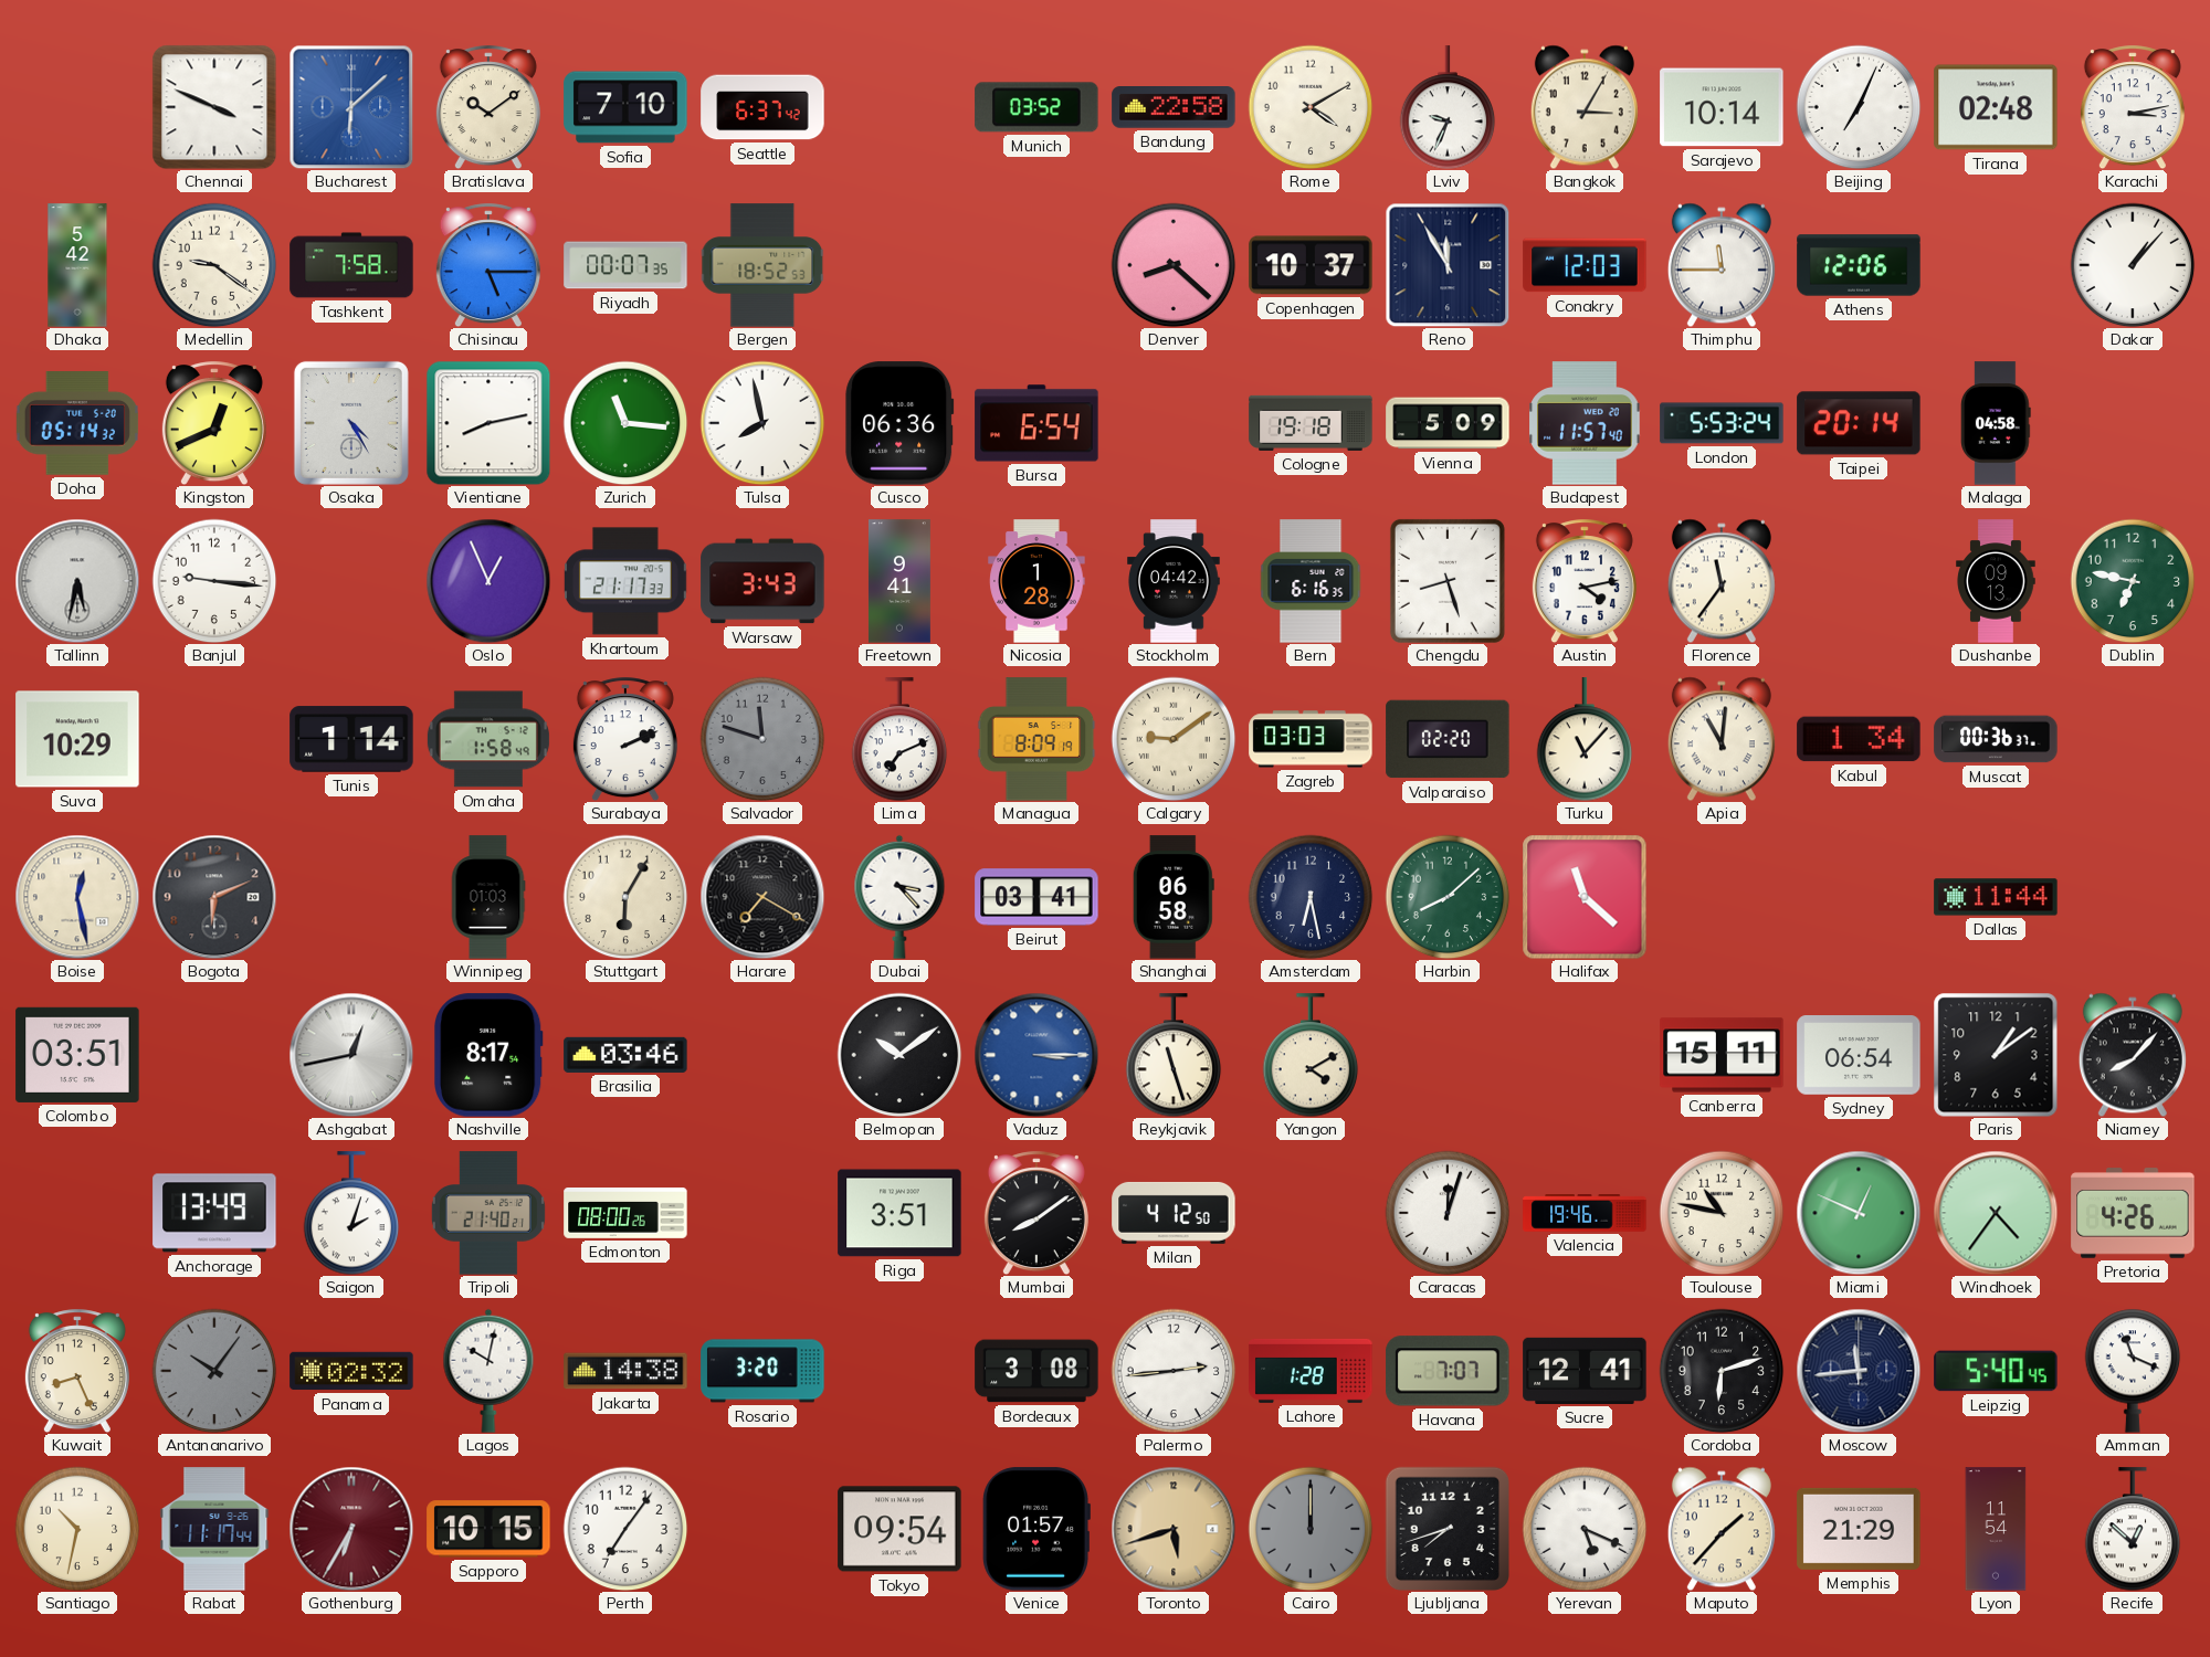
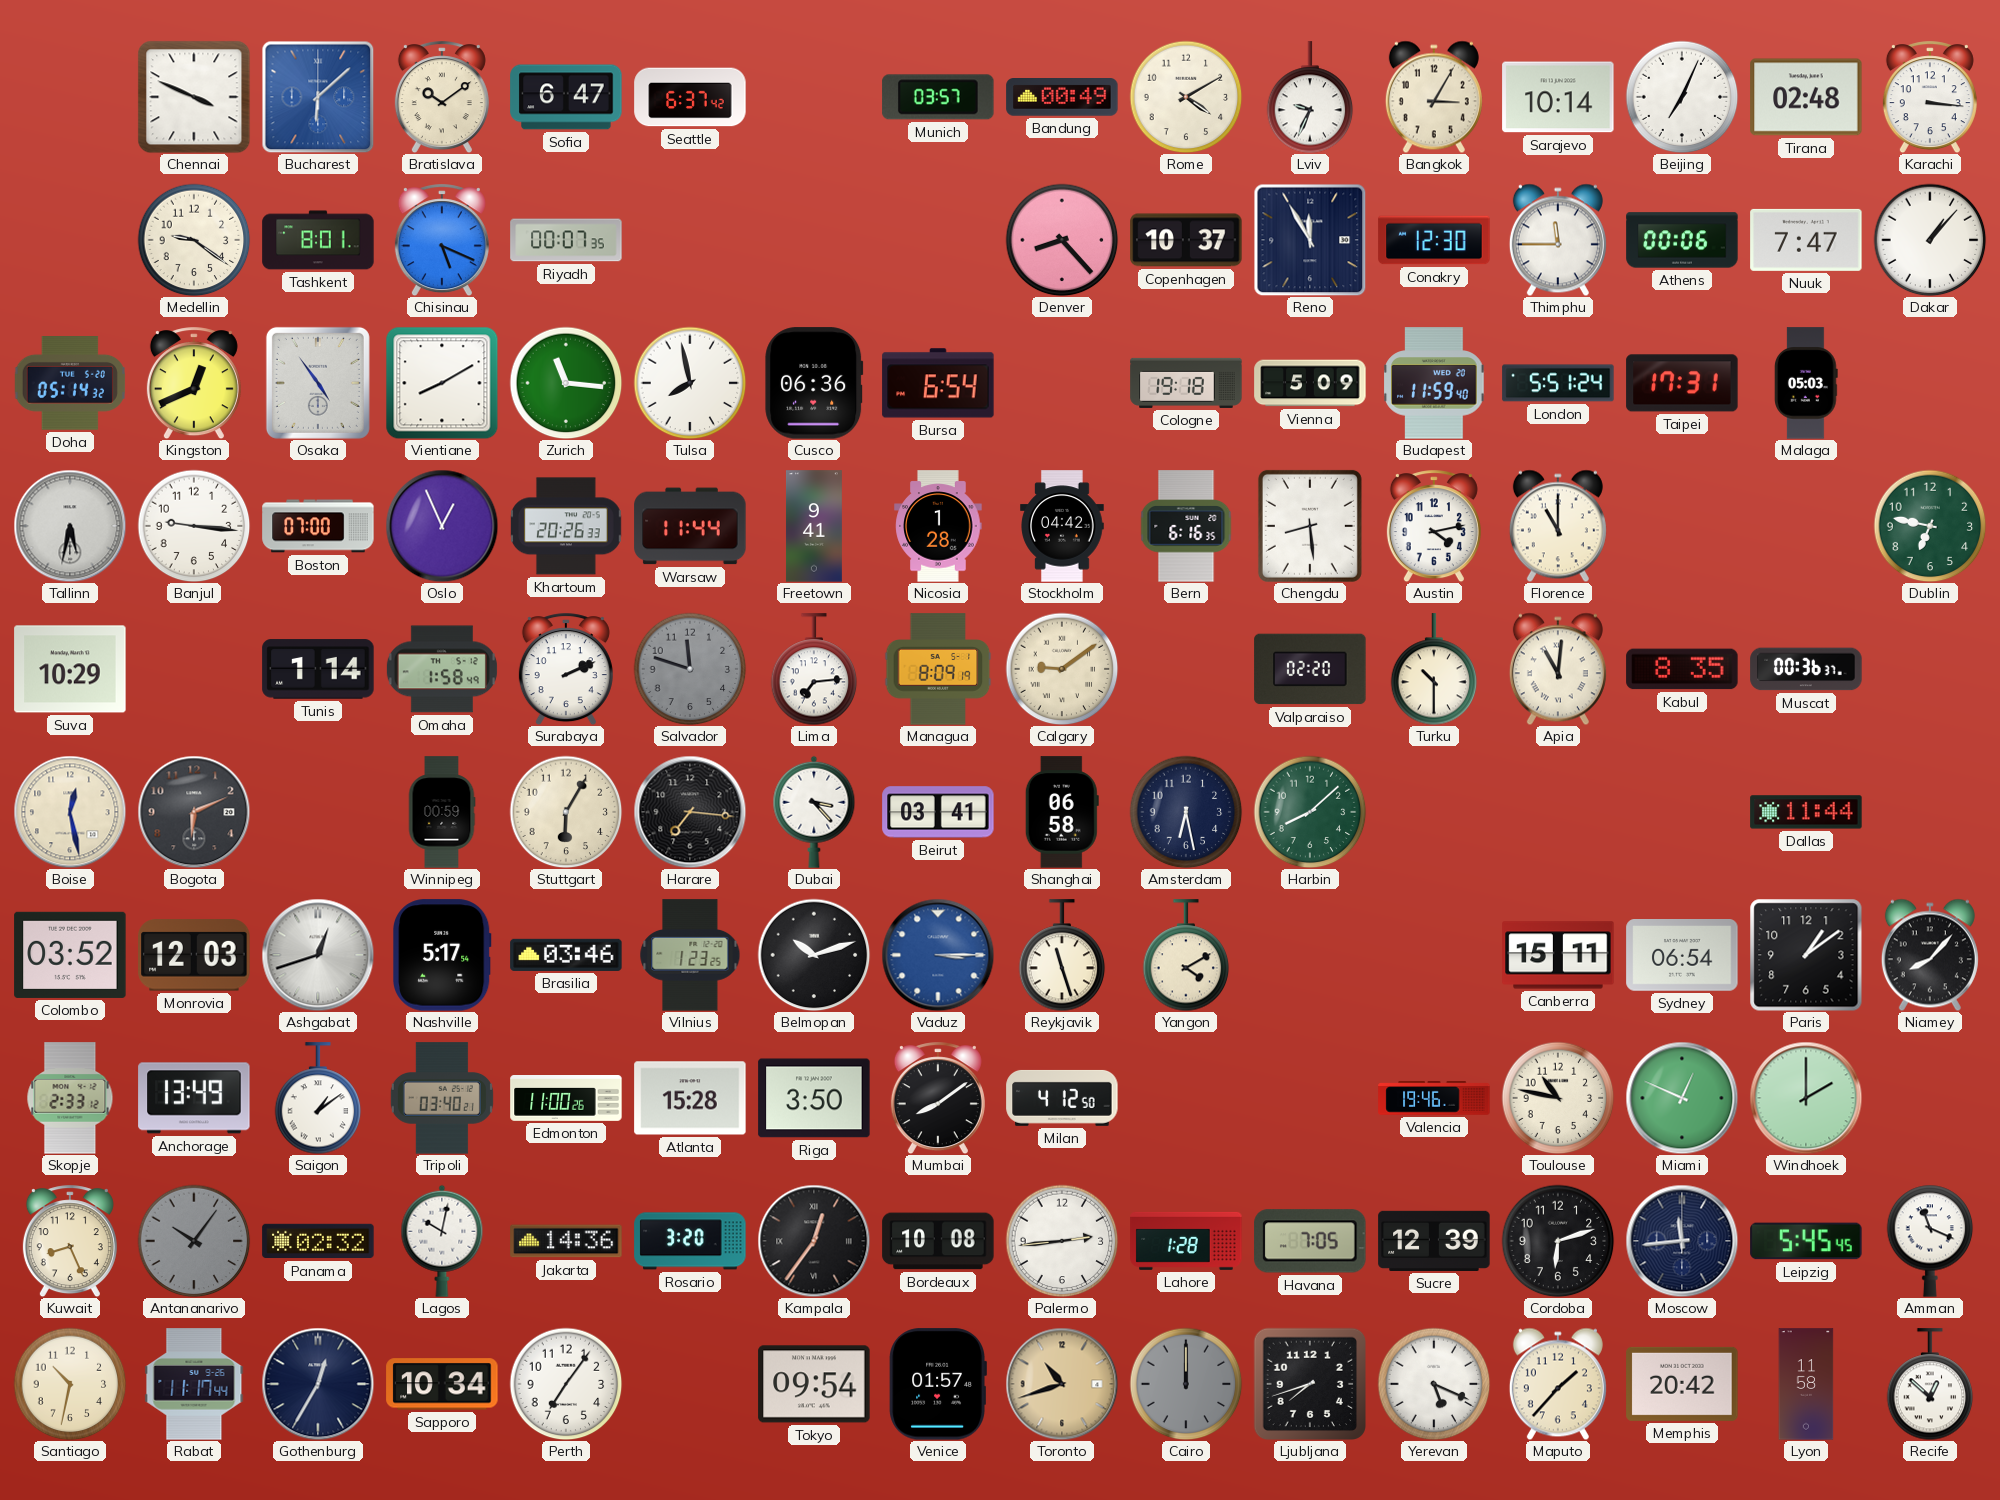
Sofia: 7:10 -> 6:47
Munich: 03:52 -> 03:57
Bandung: 22:58 -> 00:49
Karachi: 3:13 -> 3:16
Dhaka: 5:42 -> none
Tashkent: 7:58 -> 8:01
Chisinau: 5:15 -> 5:19
Bergen: 18:52 -> none
Denver: 8:22 -> 8:23
Conakry: 12:03 -> 12:30
Athens: 12:06 -> 00:06
Nuuk: none -> 7:47
Osaka: 4:25 -> 4:54
Vientiane: 8:13 -> 8:10
Budapest: 11:57 -> 11:59
London: 5:53 -> 5:51
Taipei: 20:14 -> 17:31
Malaga: 04:58 -> 05:03
Boston: none -> 07:00
Khartoum: 21:17 -> 20:26
Warsaw: 3:43 -> 11:44
Chengdu: 8:27 -> 8:29
Florence: 11:36 -> 11:00
Dushanbe: 09:13 -> none
Lima: 7:11 -> 7:14
Zagreb: 03:03 -> none
Turku: 11:07 -> 10:30
Kabul: 1:34 -> 8:35
Winnipeg: 01:03 -> 00:59
Harare: 7:20 -> 7:16
Halifax: 11:22 -> none
Colombo: 03:51 -> 03:52
Monrovia: none -> 12:03
Ashgabat: 12:43 -> 12:42
Nashville: 8:17 -> 5:17
Vilnius: none -> 1:23
Belmopan: 10:09 -> 10:12
Skopje: none -> 2:33
Saigon: 2:03 -> 1:09
Tripoli: 21:40 -> 03:40
Edmonton: 08:00 -> 11:00
Atlanta: none -> 15:28
Riga: 3:51 -> 3:50
Caracas: 12:03 -> none
Windhoek: 4:36 -> 2:00
Pretoria: 4:26 -> none
Jakarta: 14:38 -> 14:36
Kampala: none -> 12:36
Bordeaux: 3:08 -> 10:08
Havana: 7:07 -> 7:05
Sucre: 12:41 -> 12:39
Leipzig: 5:40 -> 5:45
Gothenburg: 6:35 -> 12:35
Gothenburg dial: burgundy -> navy
Sapporo: 10:15 -> 10:34
Toronto: 5:42 -> 10:42
Memphis: 21:29 -> 20:42
Lyon: 11:54 -> 11:58
